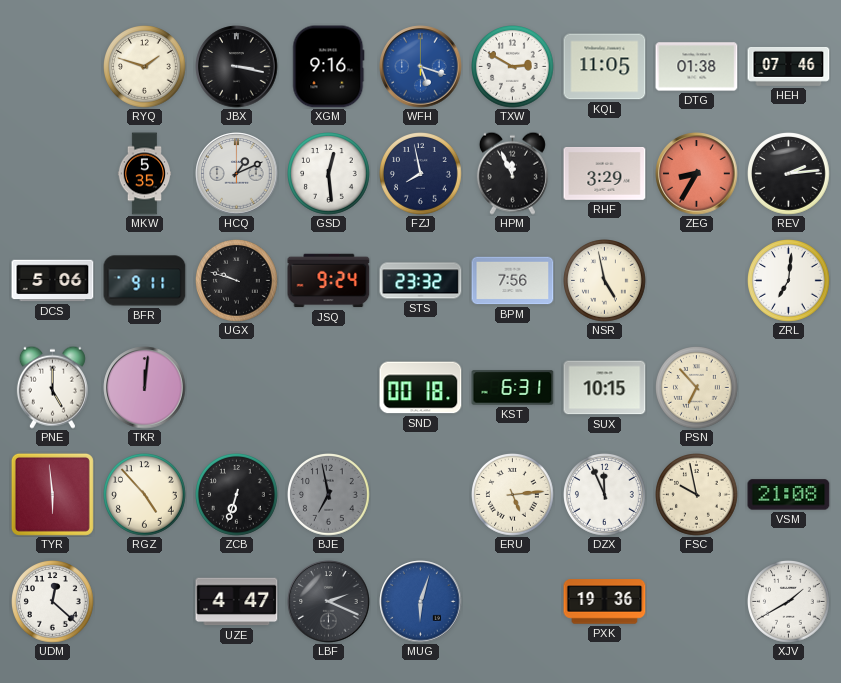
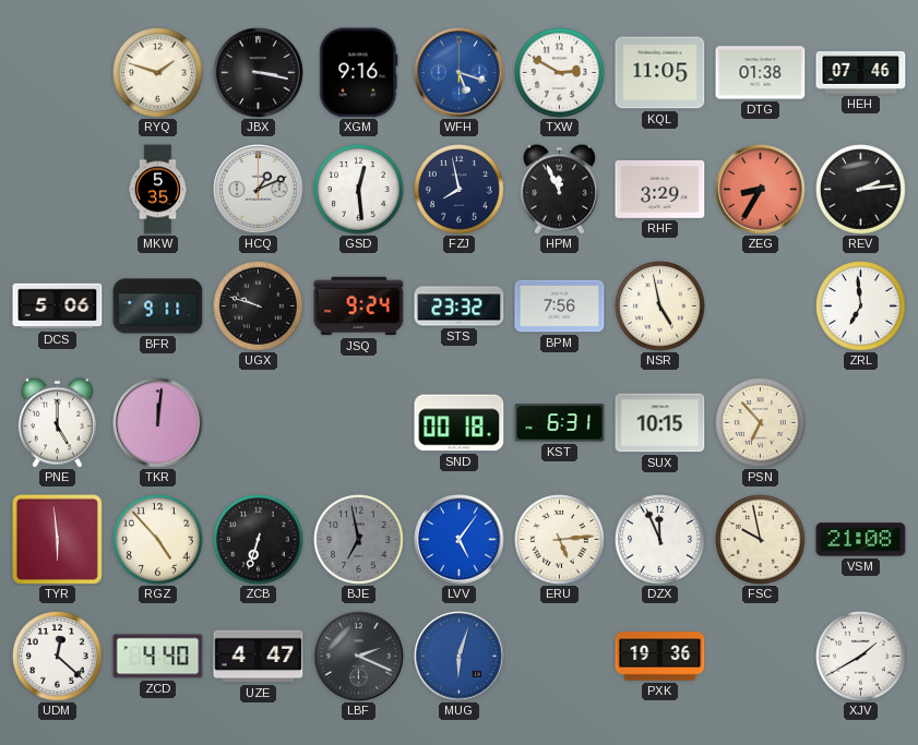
ZRL: 7:01 -> 6:59
LVV: none -> 5:06
ZCD: none -> 4:40
